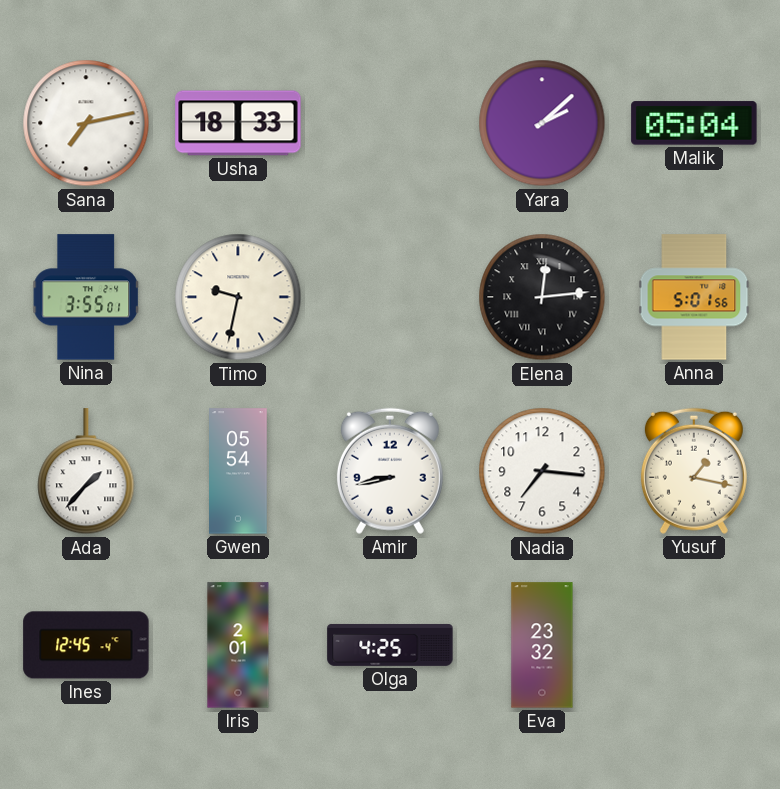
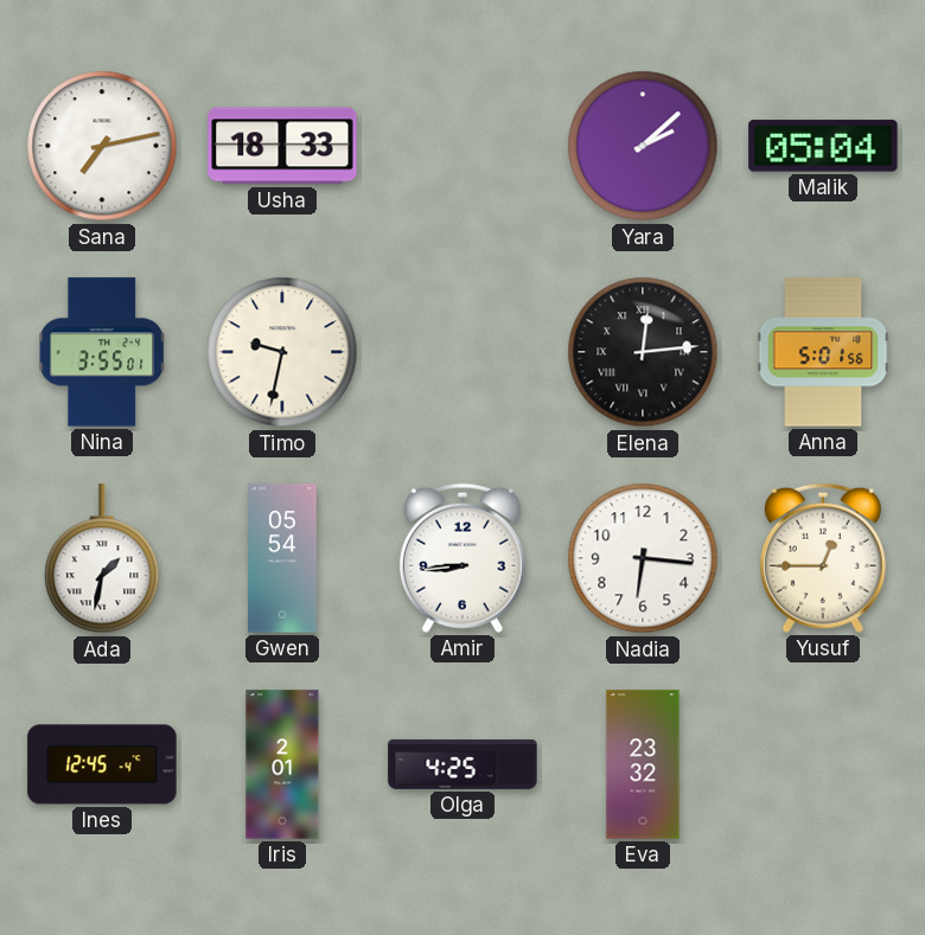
Ada: 1:37 -> 1:32
Amir: 8:43 -> 8:44
Nadia: 7:16 -> 6:16
Yusuf: 1:17 -> 12:45
